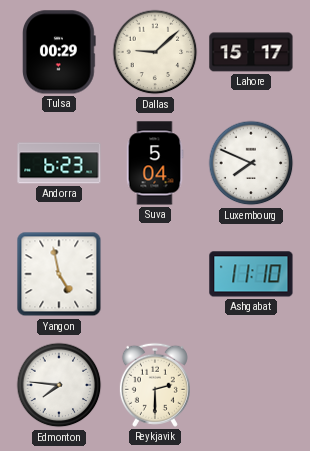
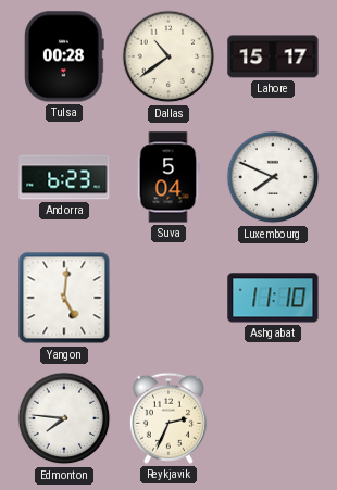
Tulsa: 00:29 -> 00:28
Dallas: 9:08 -> 10:39
Yangon: 4:58 -> 5:01
Reykjavik: 2:30 -> 2:34
